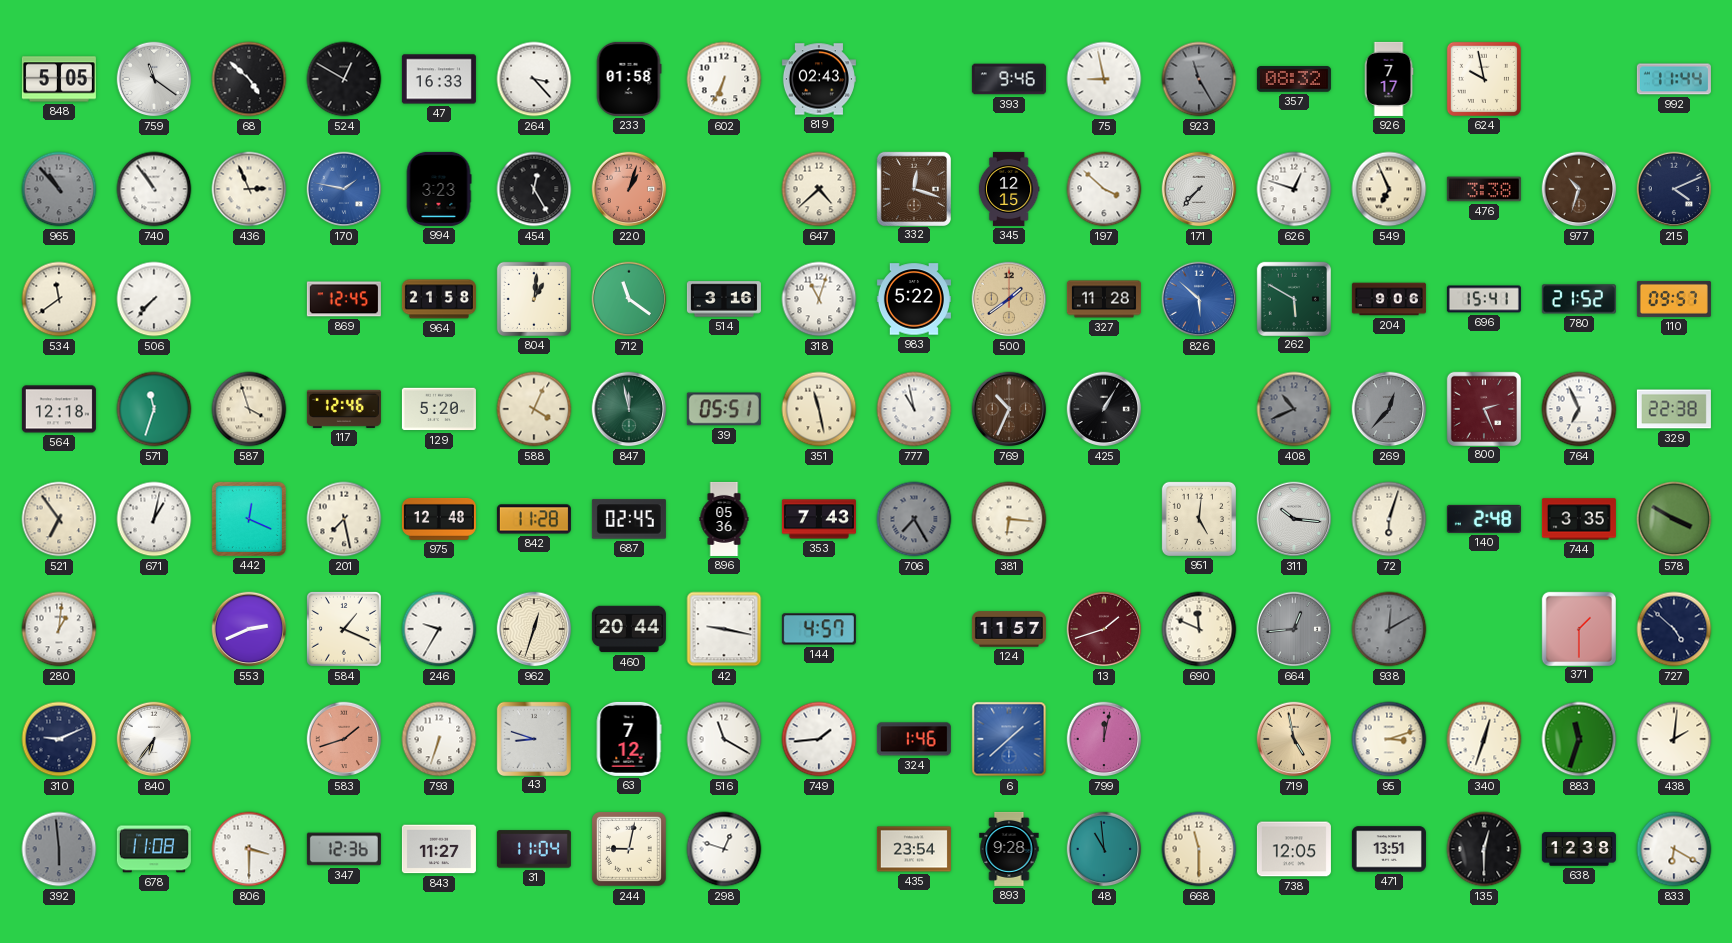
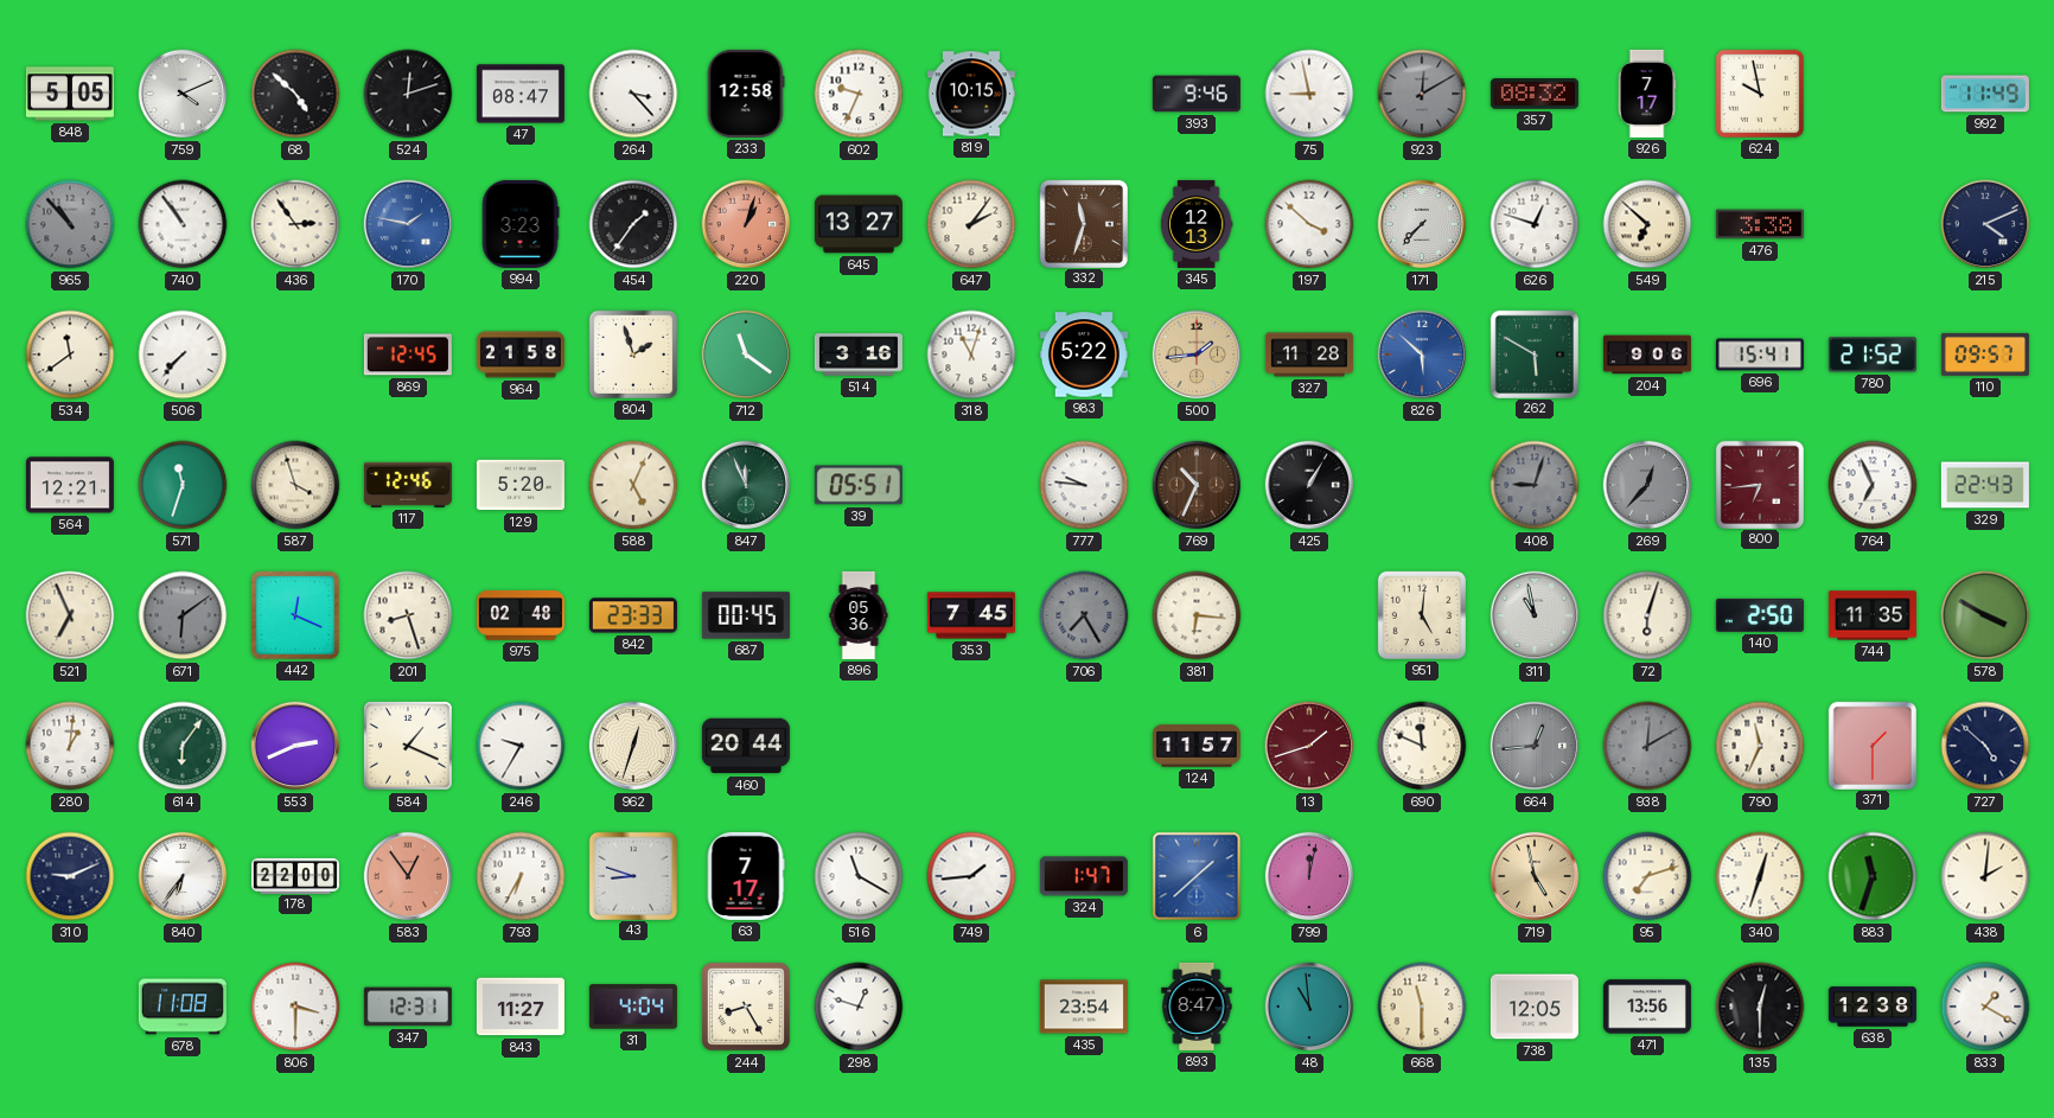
759: 11:21 -> 4:11
524: 12:50 -> 12:12
47: 16:33 -> 08:47
233: 01:58 -> 12:58
602: 6:34 -> 9:34
819: 02:43 -> 10:15
923: 11:25 -> 12:10
992: 11:44 -> 11:49
436: 2:56 -> 2:54
454: 12:25 -> 1:36
645: none -> 13:27
647: 4:38 -> 2:06
332: 12:18 -> 11:33
345: 12:15 -> 12:13
549: 6:56 -> 6:52
977: 10:33 -> none
804: 1:01 -> 1:57
500: 1:39 -> 1:44
564: 12:18 -> 12:21
588: 4:04 -> 5:04
847: 11:58 -> 11:56
351: 11:28 -> none
777: 10:58 -> 9:46
408: 10:41 -> 9:03
800: 2:26 -> 6:44
329: 22:38 -> 22:43
521: 6:54 -> 6:56
671: 1:02 -> 6:09
671 dial: white -> grey
201: 7:28 -> 8:27
975: 12:48 -> 02:48
842: 11:28 -> 23:33
687: 02:45 -> 00:45
353: 7:43 -> 7:45
311: 10:16 -> 10:58
140: 2:48 -> 2:50
744: 3:35 -> 11:35
614: none -> 6:06
42: 9:17 -> none
144: 4:57 -> none
790: none -> 11:34
178: none -> 22:00
583: 1:42 -> 12:54
793: 6:33 -> 6:35
63: 7:12 -> 7:17
324: 1:46 -> 1:47
95: 3:12 -> 7:12
392: 5:59 -> none
347: 12:36 -> 12:31
31: 11:04 -> 4:04
244: 9:02 -> 8:25
893: 9:28 -> 8:47
471: 13:51 -> 13:56
833: 6:20 -> 1:20
